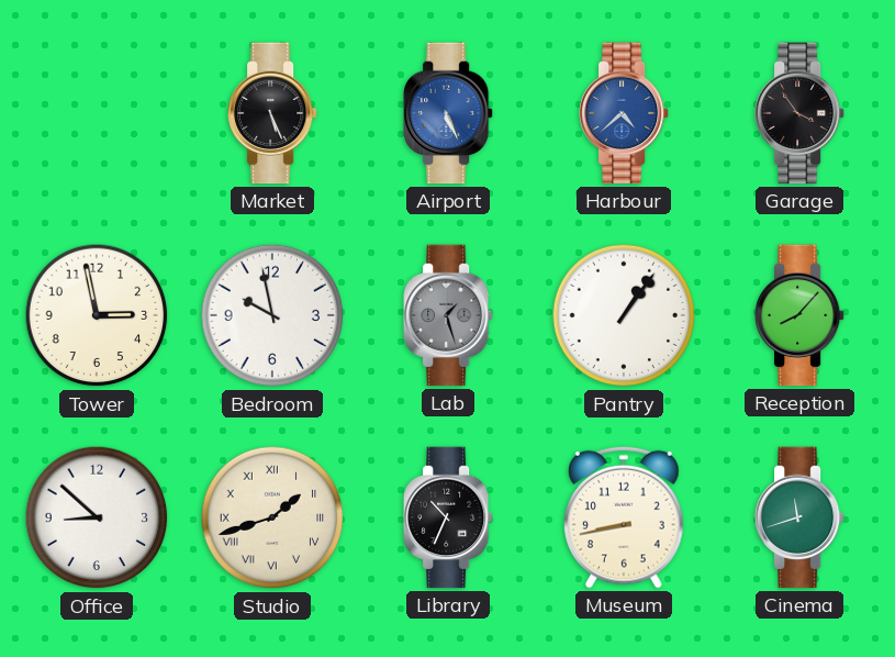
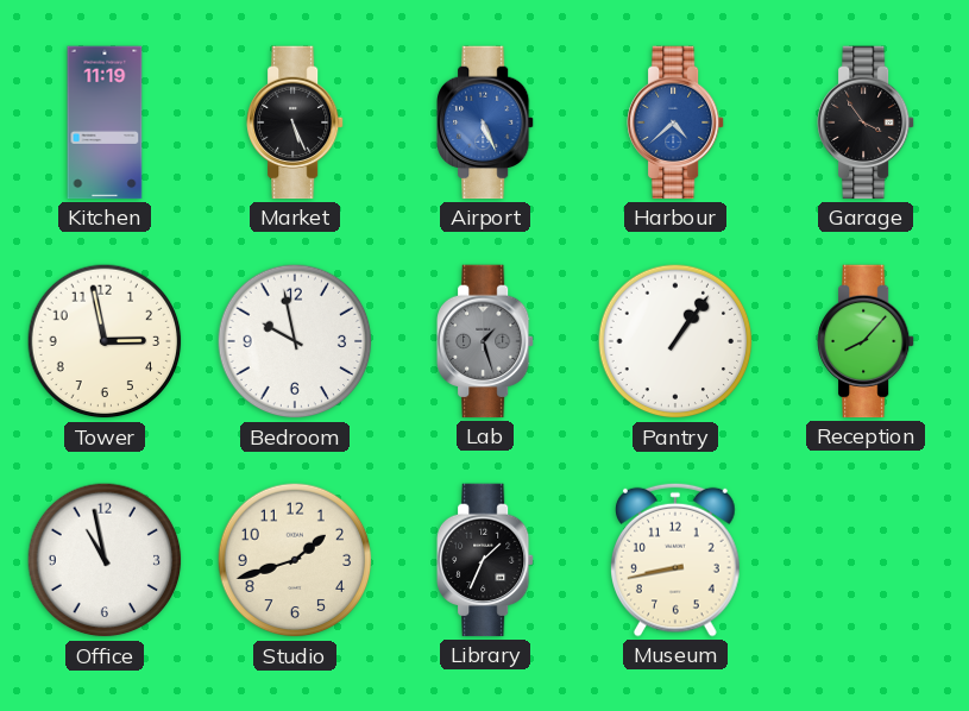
Kitchen: none -> 11:19
Office: 8:52 -> 10:58
Studio numerals: Roman -> Arabic
Library: 10:34 -> 1:34
Cinema: 11:42 -> none
